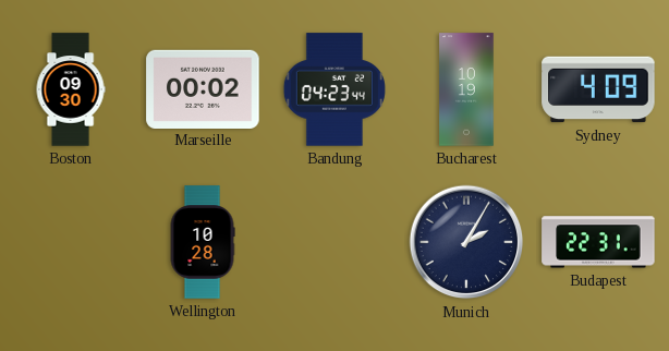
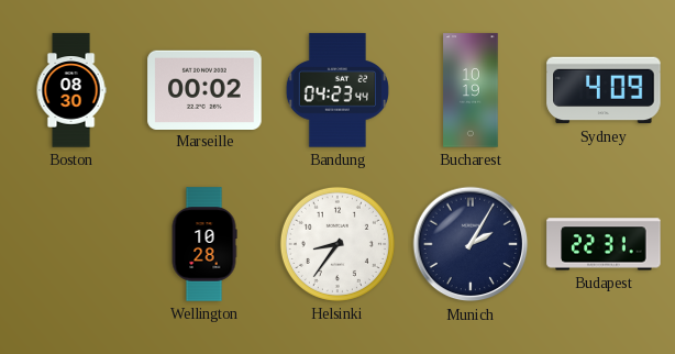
Boston: 09:30 -> 08:30
Helsinki: none -> 8:36
